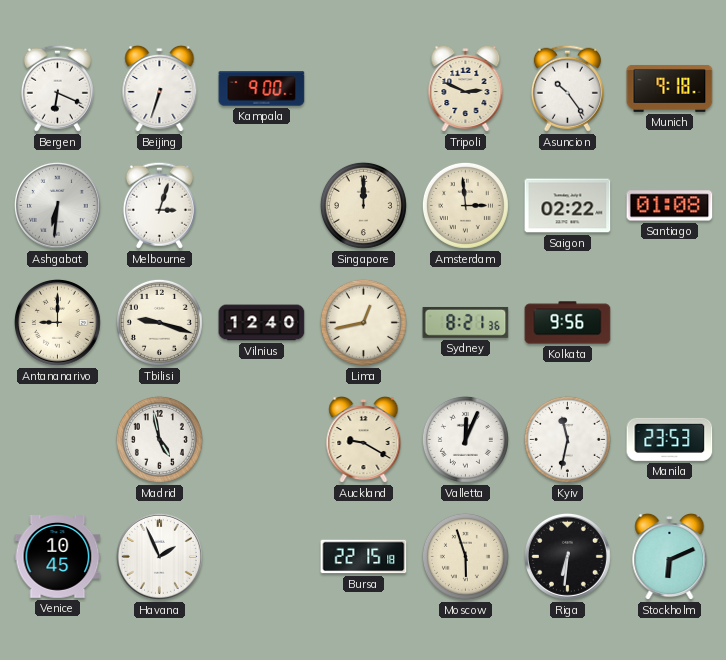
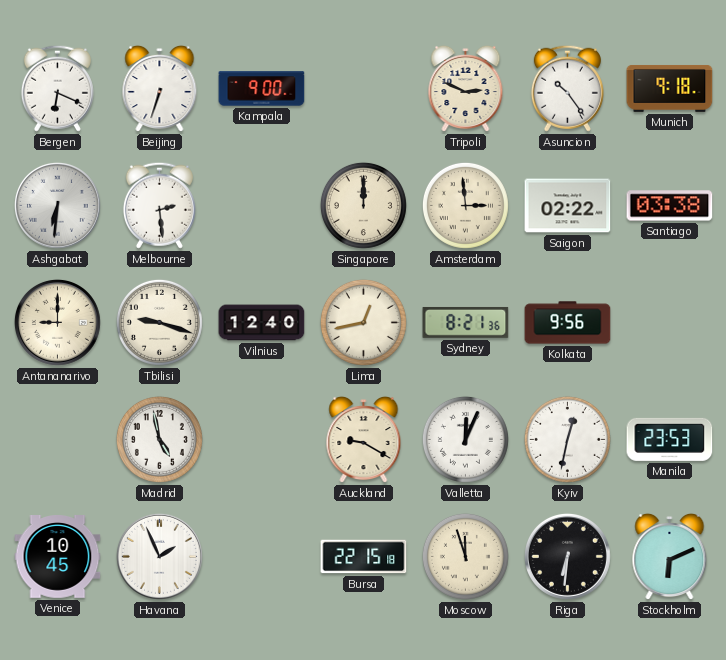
Melbourne: 3:03 -> 2:29
Santiago: 01:08 -> 03:38
Kyiv: 11:32 -> 12:32
Moscow: 5:57 -> 11:57
